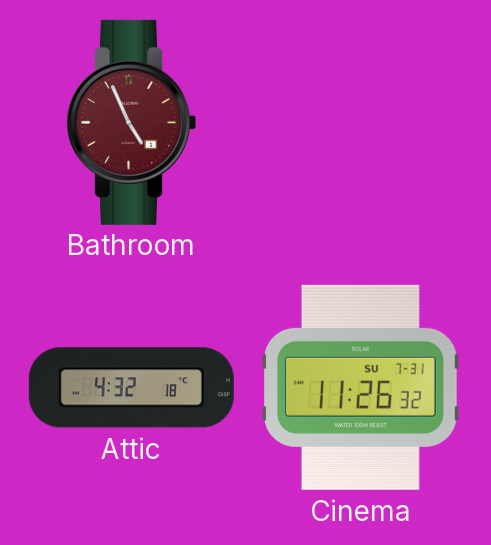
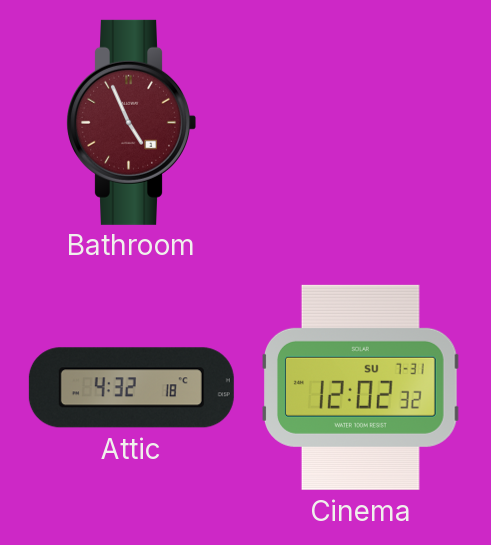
Cinema: 11:26 -> 12:02
